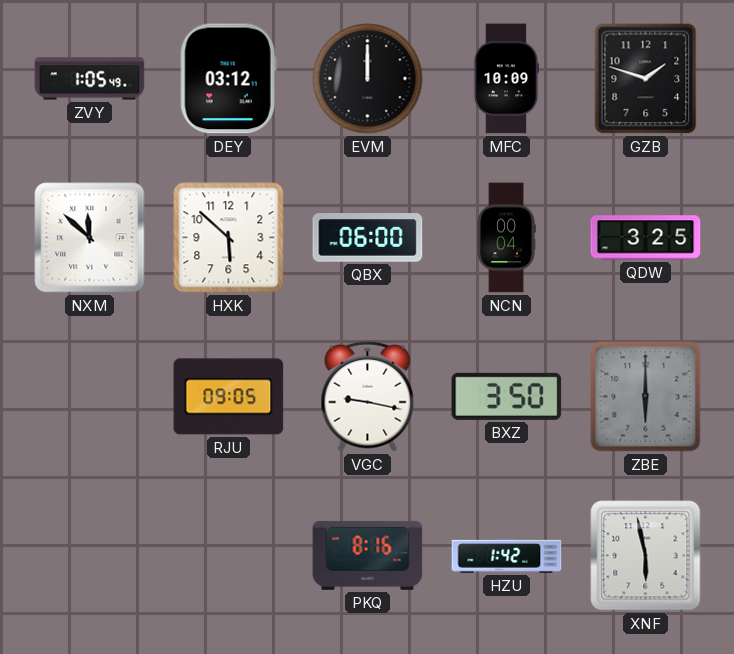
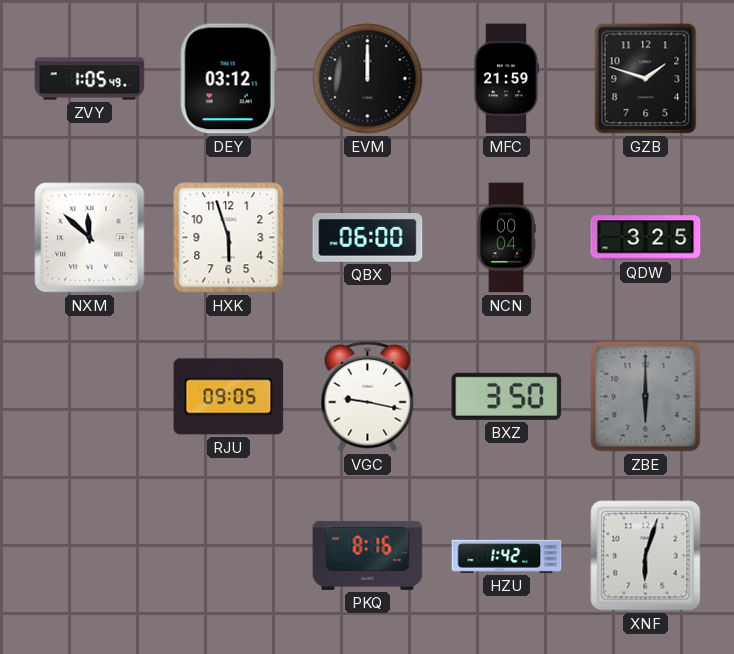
MFC: 10:09 -> 21:59
HXK: 5:52 -> 5:57
XNF: 5:58 -> 6:03
